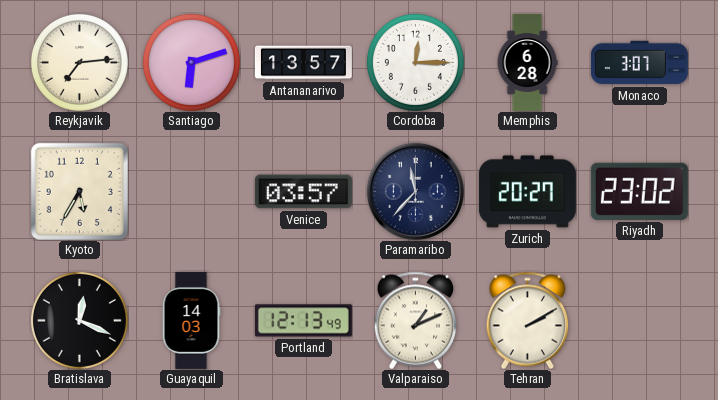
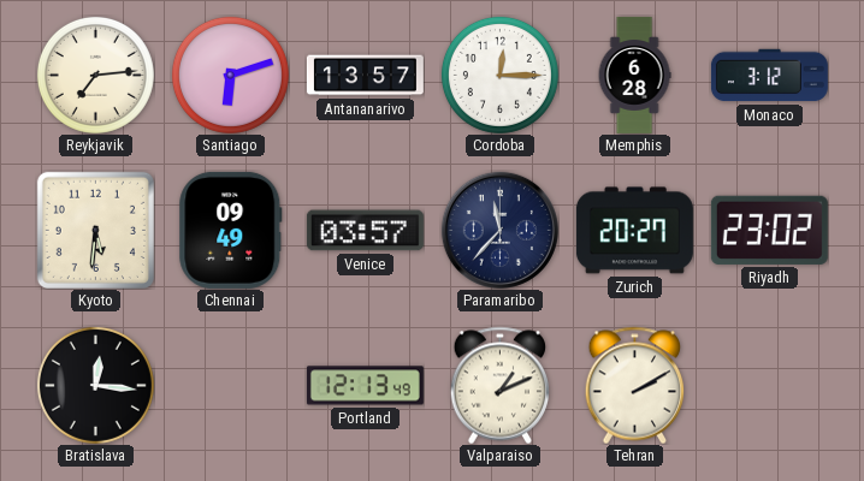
Monaco: 3:07 -> 3:12
Kyoto: 5:35 -> 5:31
Chennai: none -> 09:49
Bratislava: 12:19 -> 12:16
Guayaquil: 14:03 -> none
